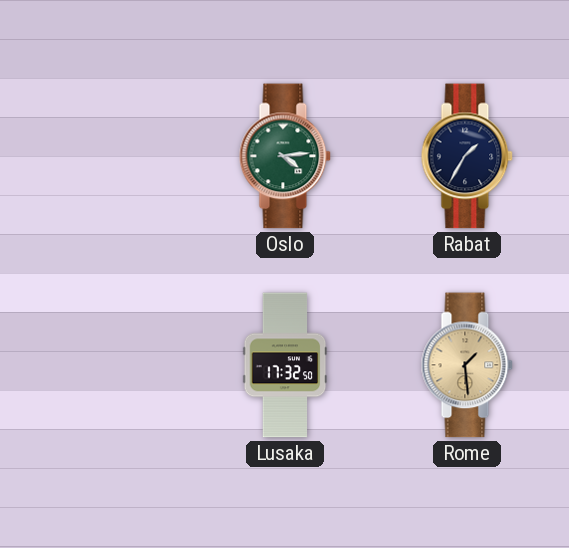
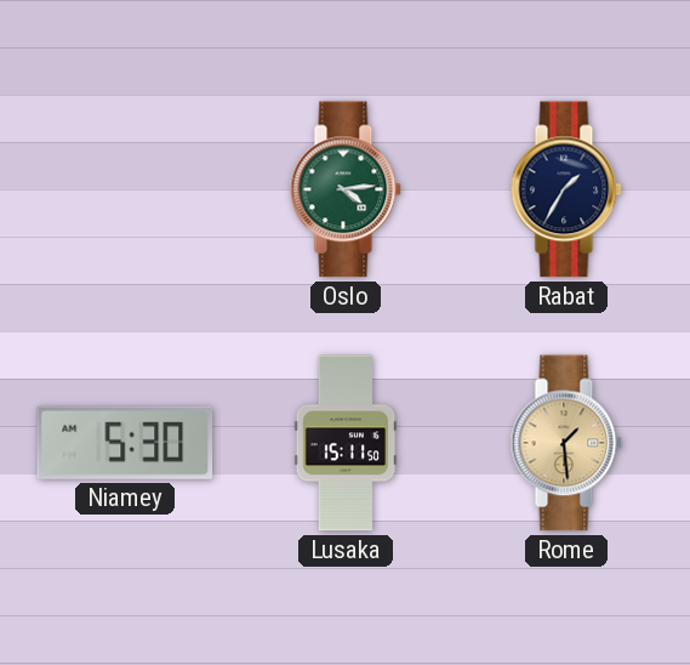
Niamey: none -> 5:30
Lusaka: 17:32 -> 15:11
